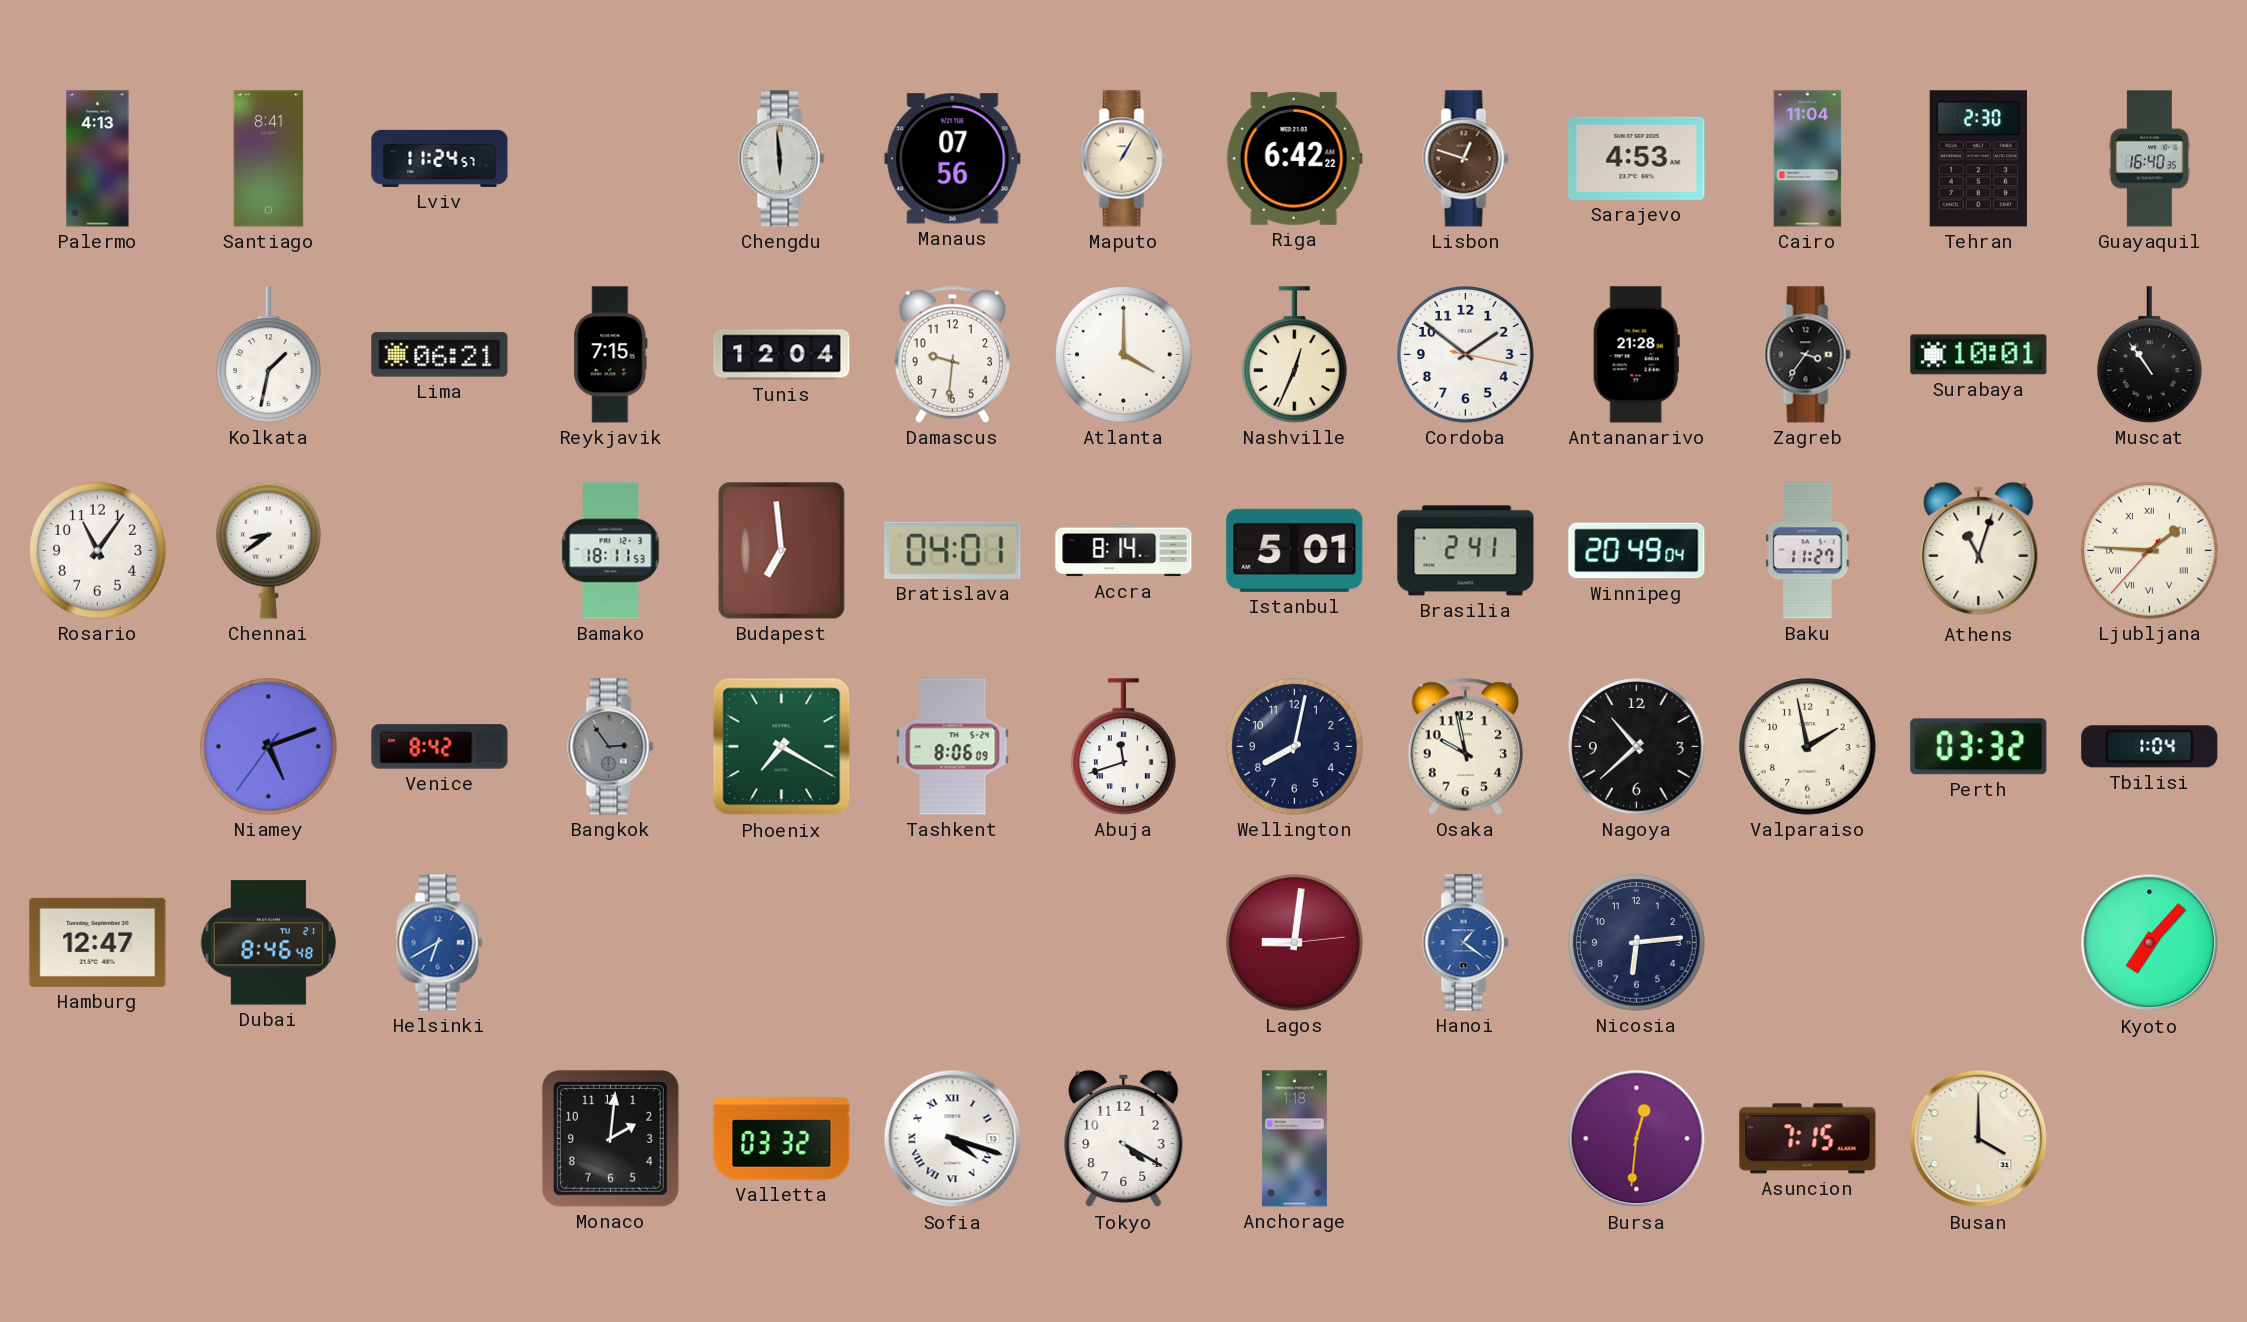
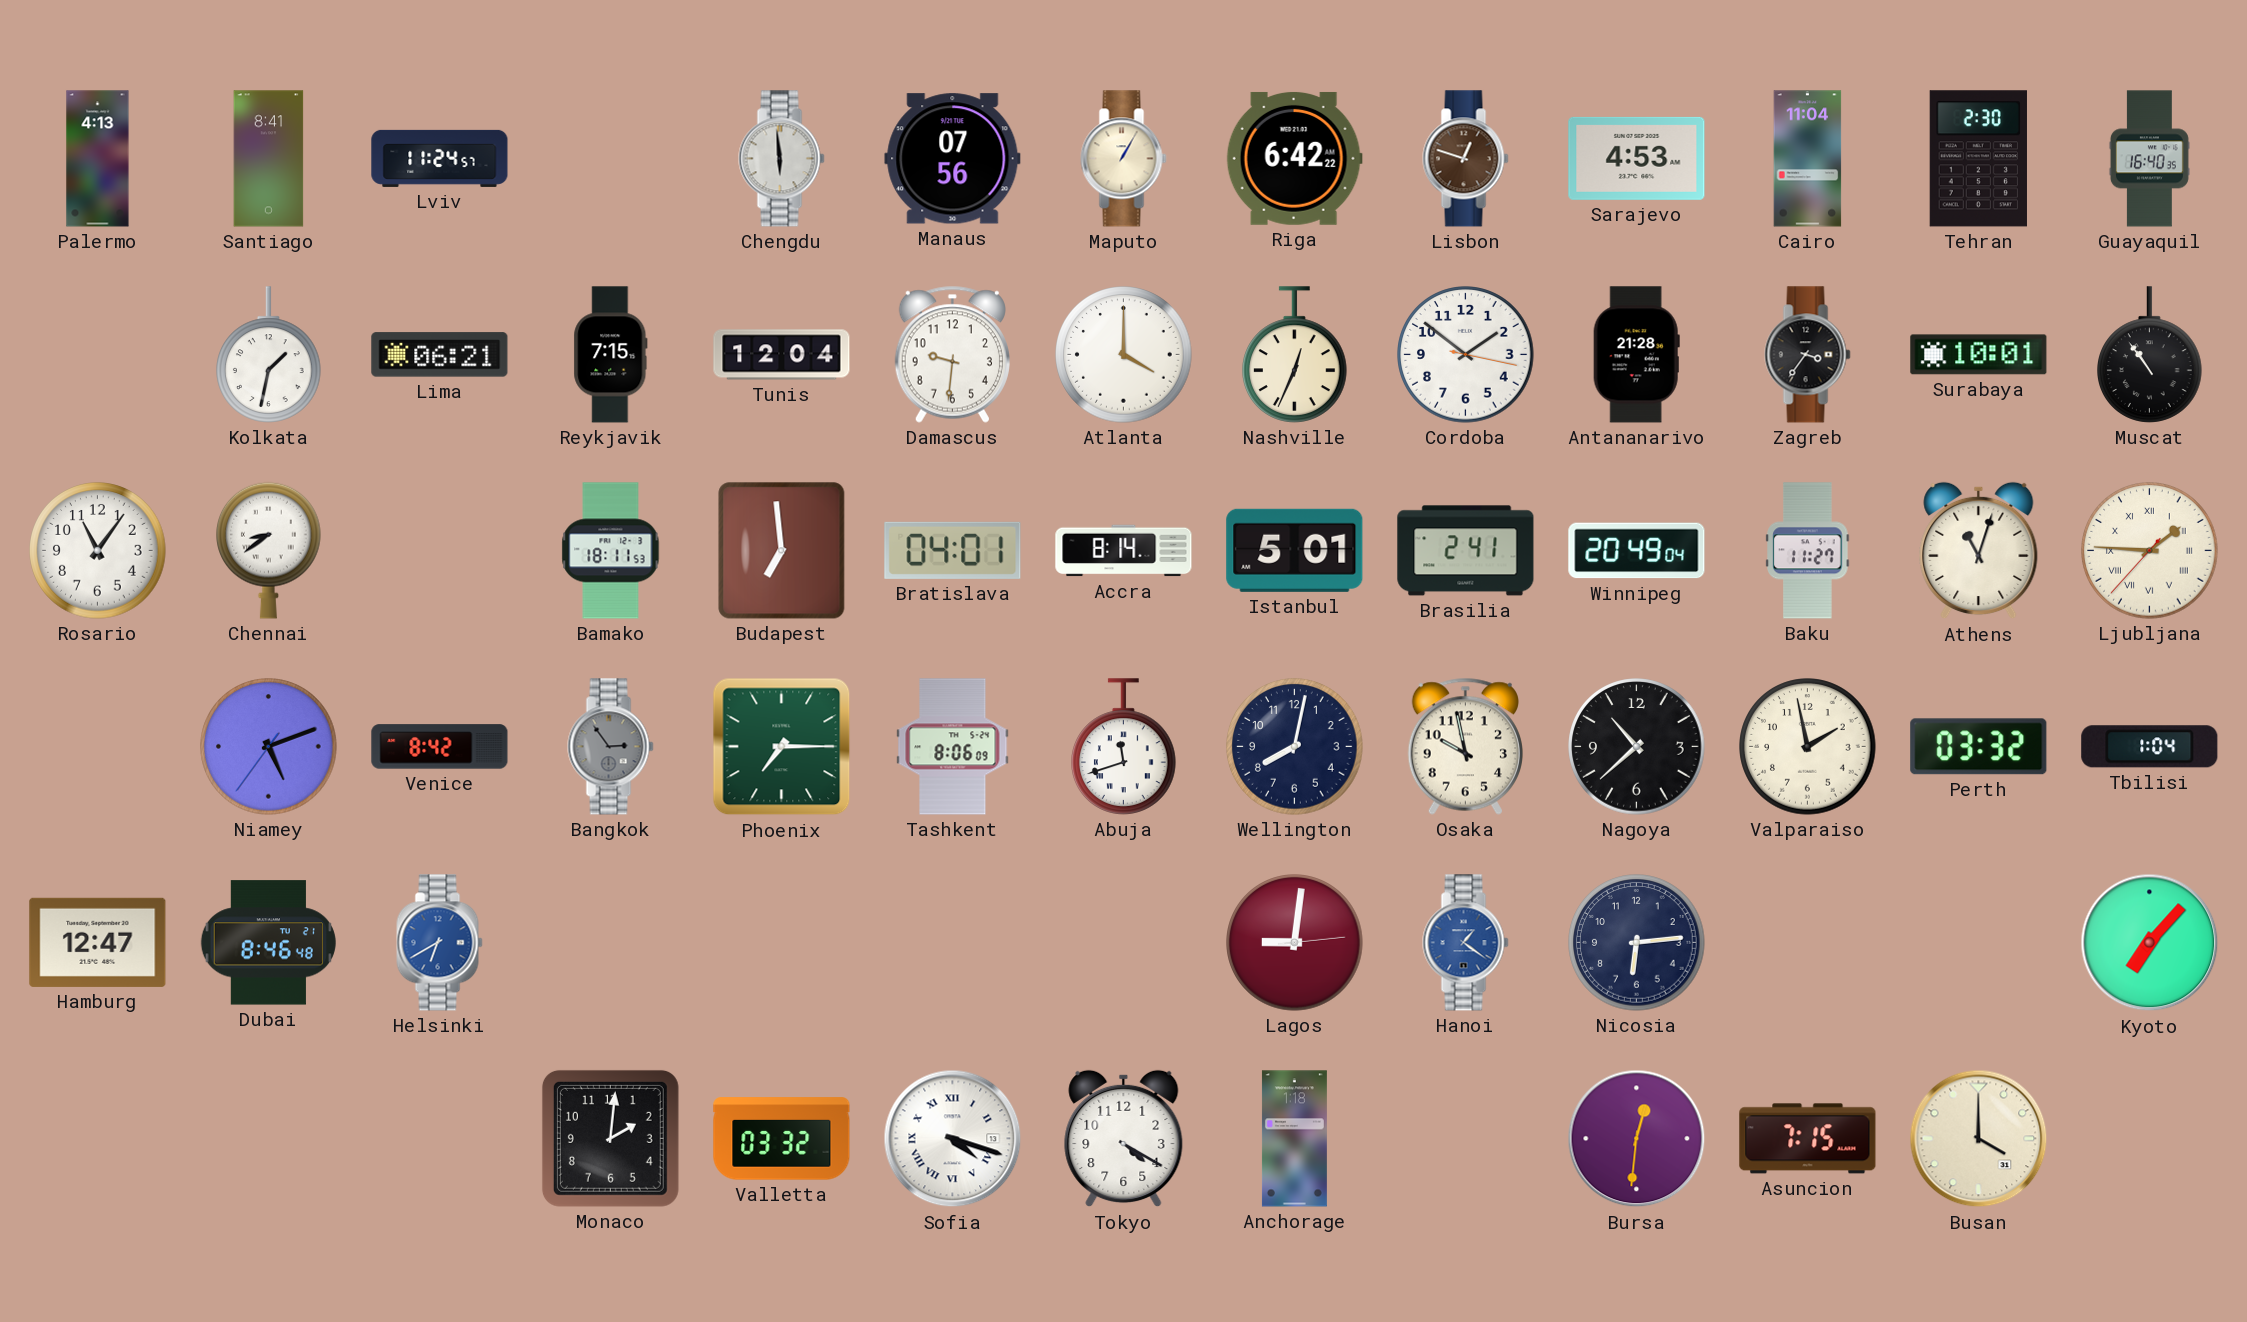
Phoenix: 7:20 -> 7:15
